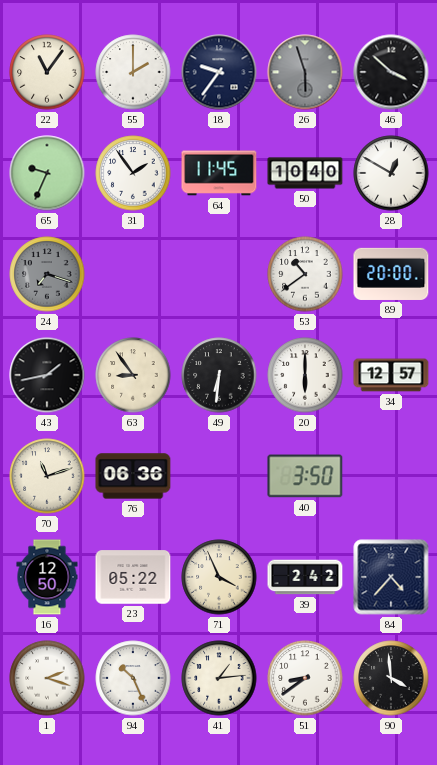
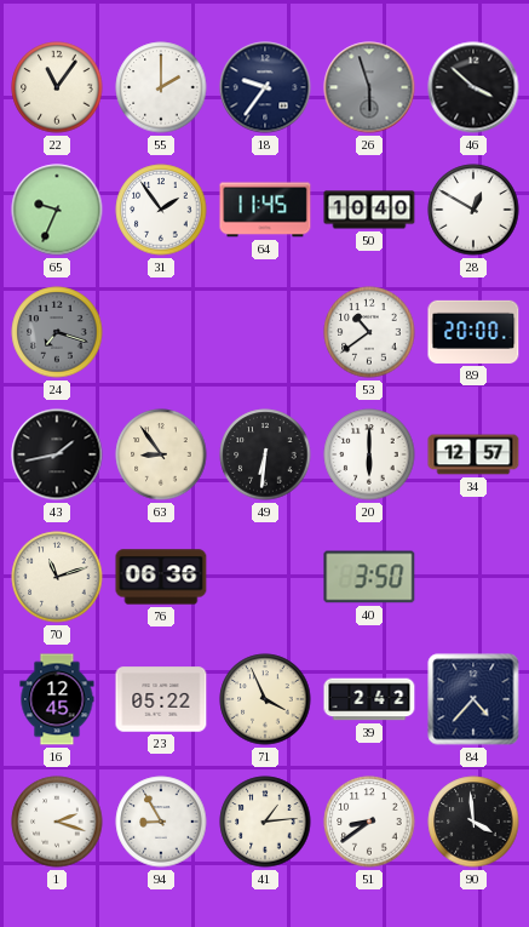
16: 12:50 -> 12:45
94: 10:26 -> 8:55
